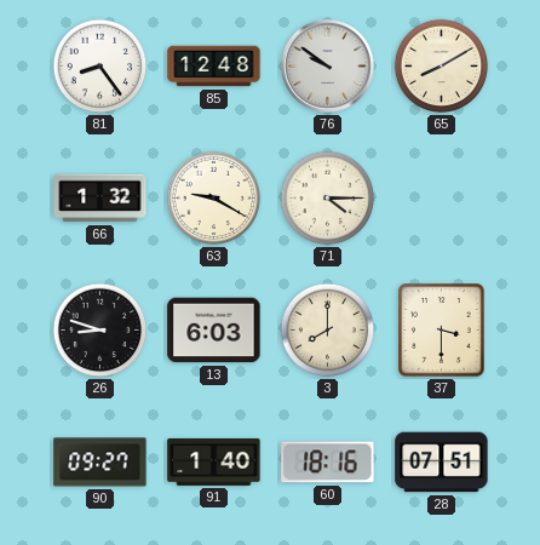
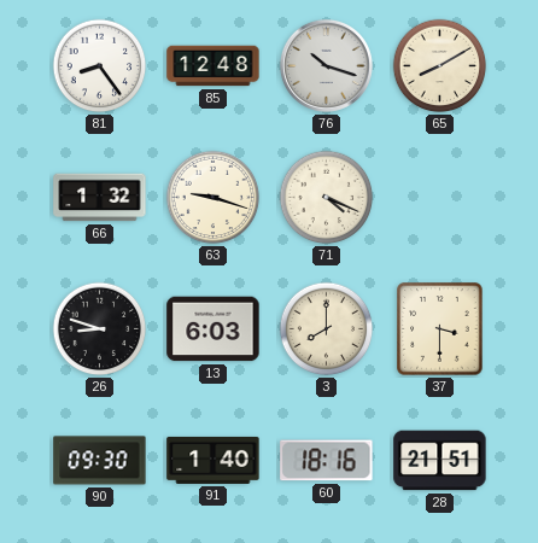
76: 9:51 -> 10:18
63: 9:20 -> 9:18
71: 4:15 -> 4:19
90: 09:27 -> 09:30
28: 07:51 -> 21:51
